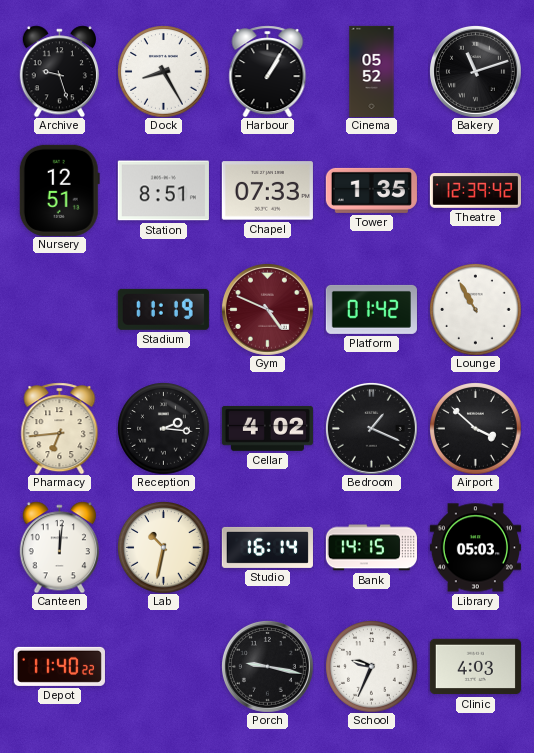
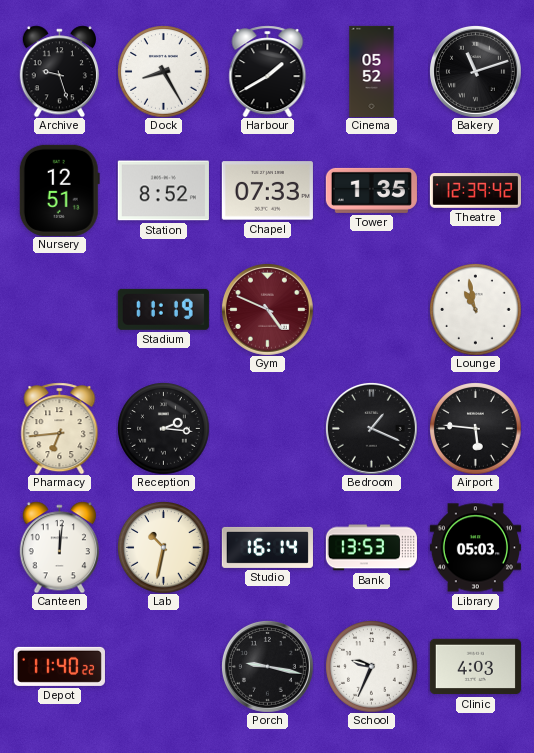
Harbour: 1:05 -> 1:40
Station: 8:51 -> 8:52
Platform: 01:42 -> none
Lounge: 10:55 -> 10:58
Cellar: 4:02 -> none
Airport: 3:52 -> 5:46
Bank: 14:15 -> 13:53
